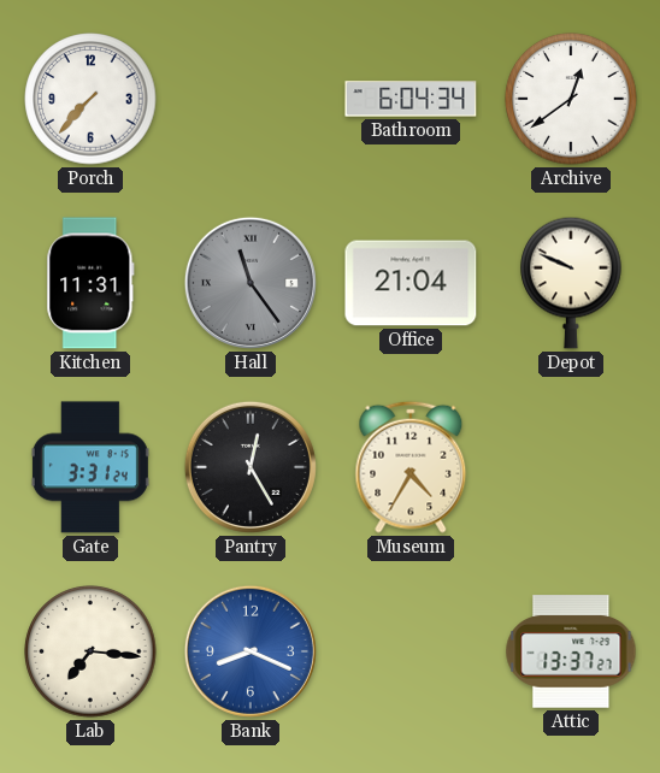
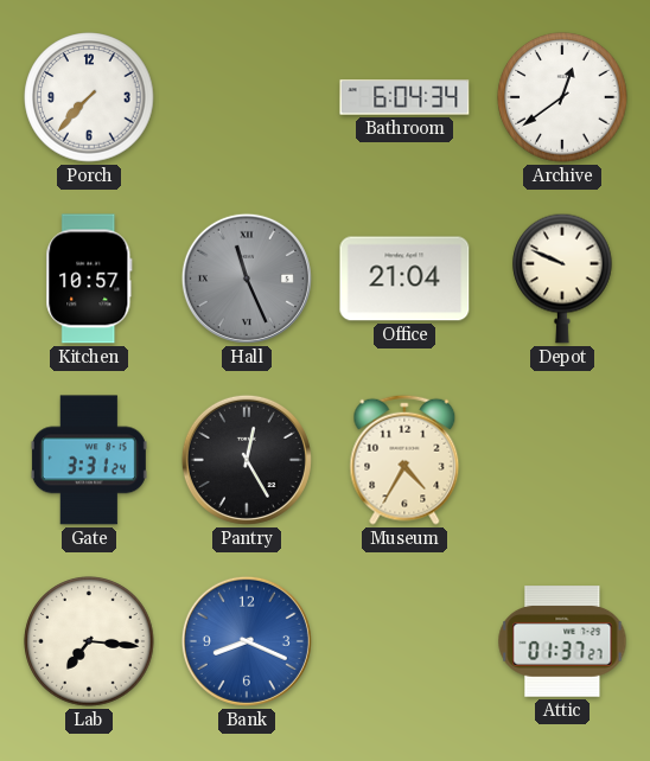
Kitchen: 11:31 -> 10:57
Hall: 11:24 -> 11:26
Attic: 13:37 -> 01:37
